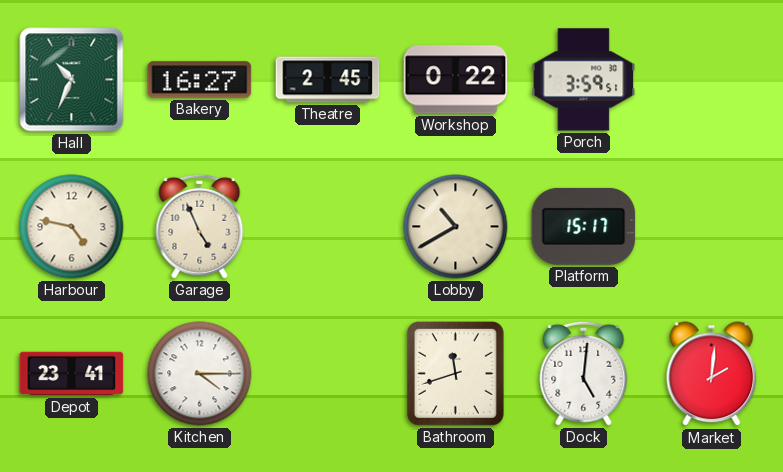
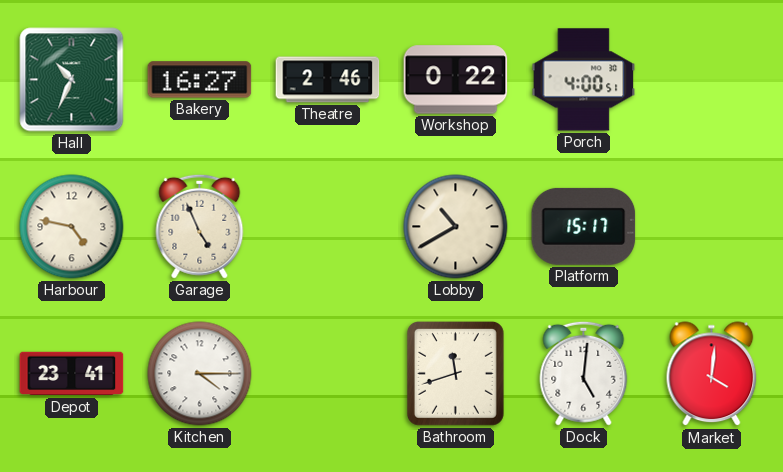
Theatre: 2:45 -> 2:46
Porch: 3:59 -> 4:00
Market: 2:01 -> 4:01
